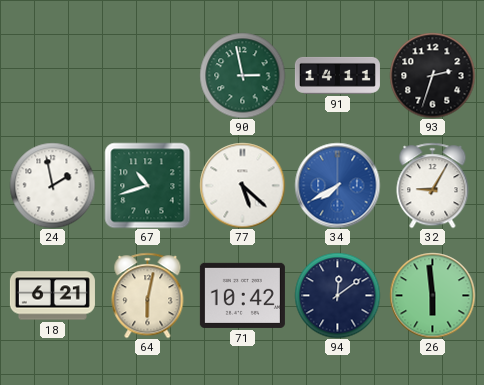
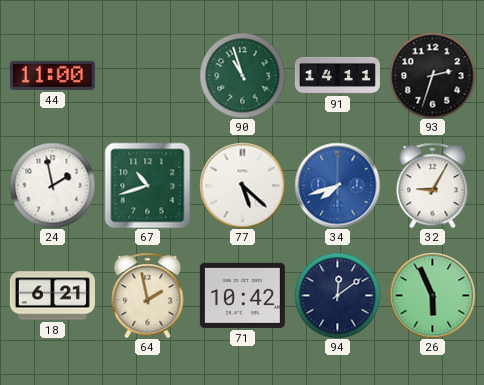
44: none -> 11:00
90: 2:58 -> 10:57
34: 7:40 -> 7:42
64: 6:02 -> 1:58
26: 5:59 -> 5:56
